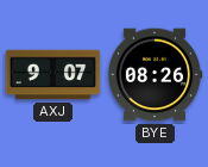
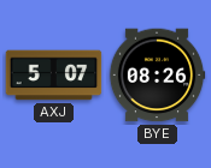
AXJ: 9:07 -> 5:07
